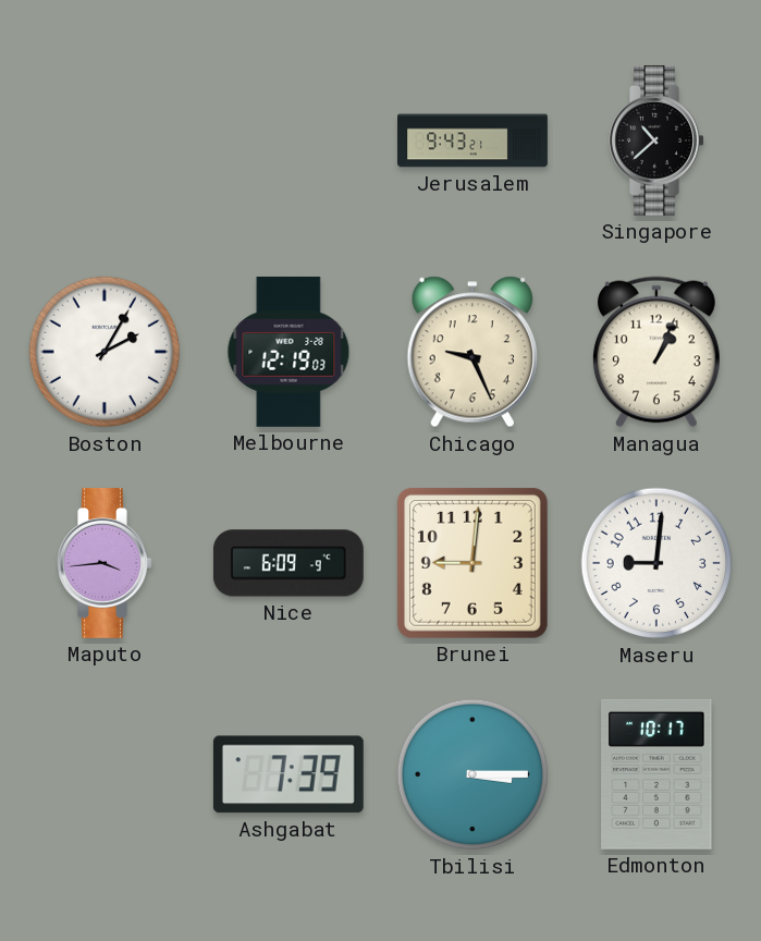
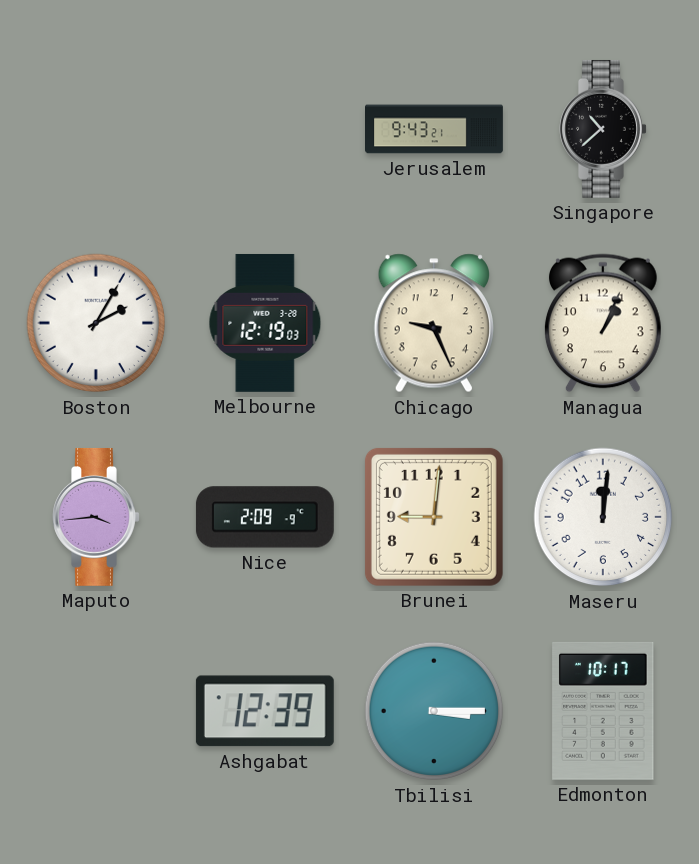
Nice: 6:09 -> 2:09
Maseru: 9:01 -> 12:01
Ashgabat: 7:39 -> 12:39
